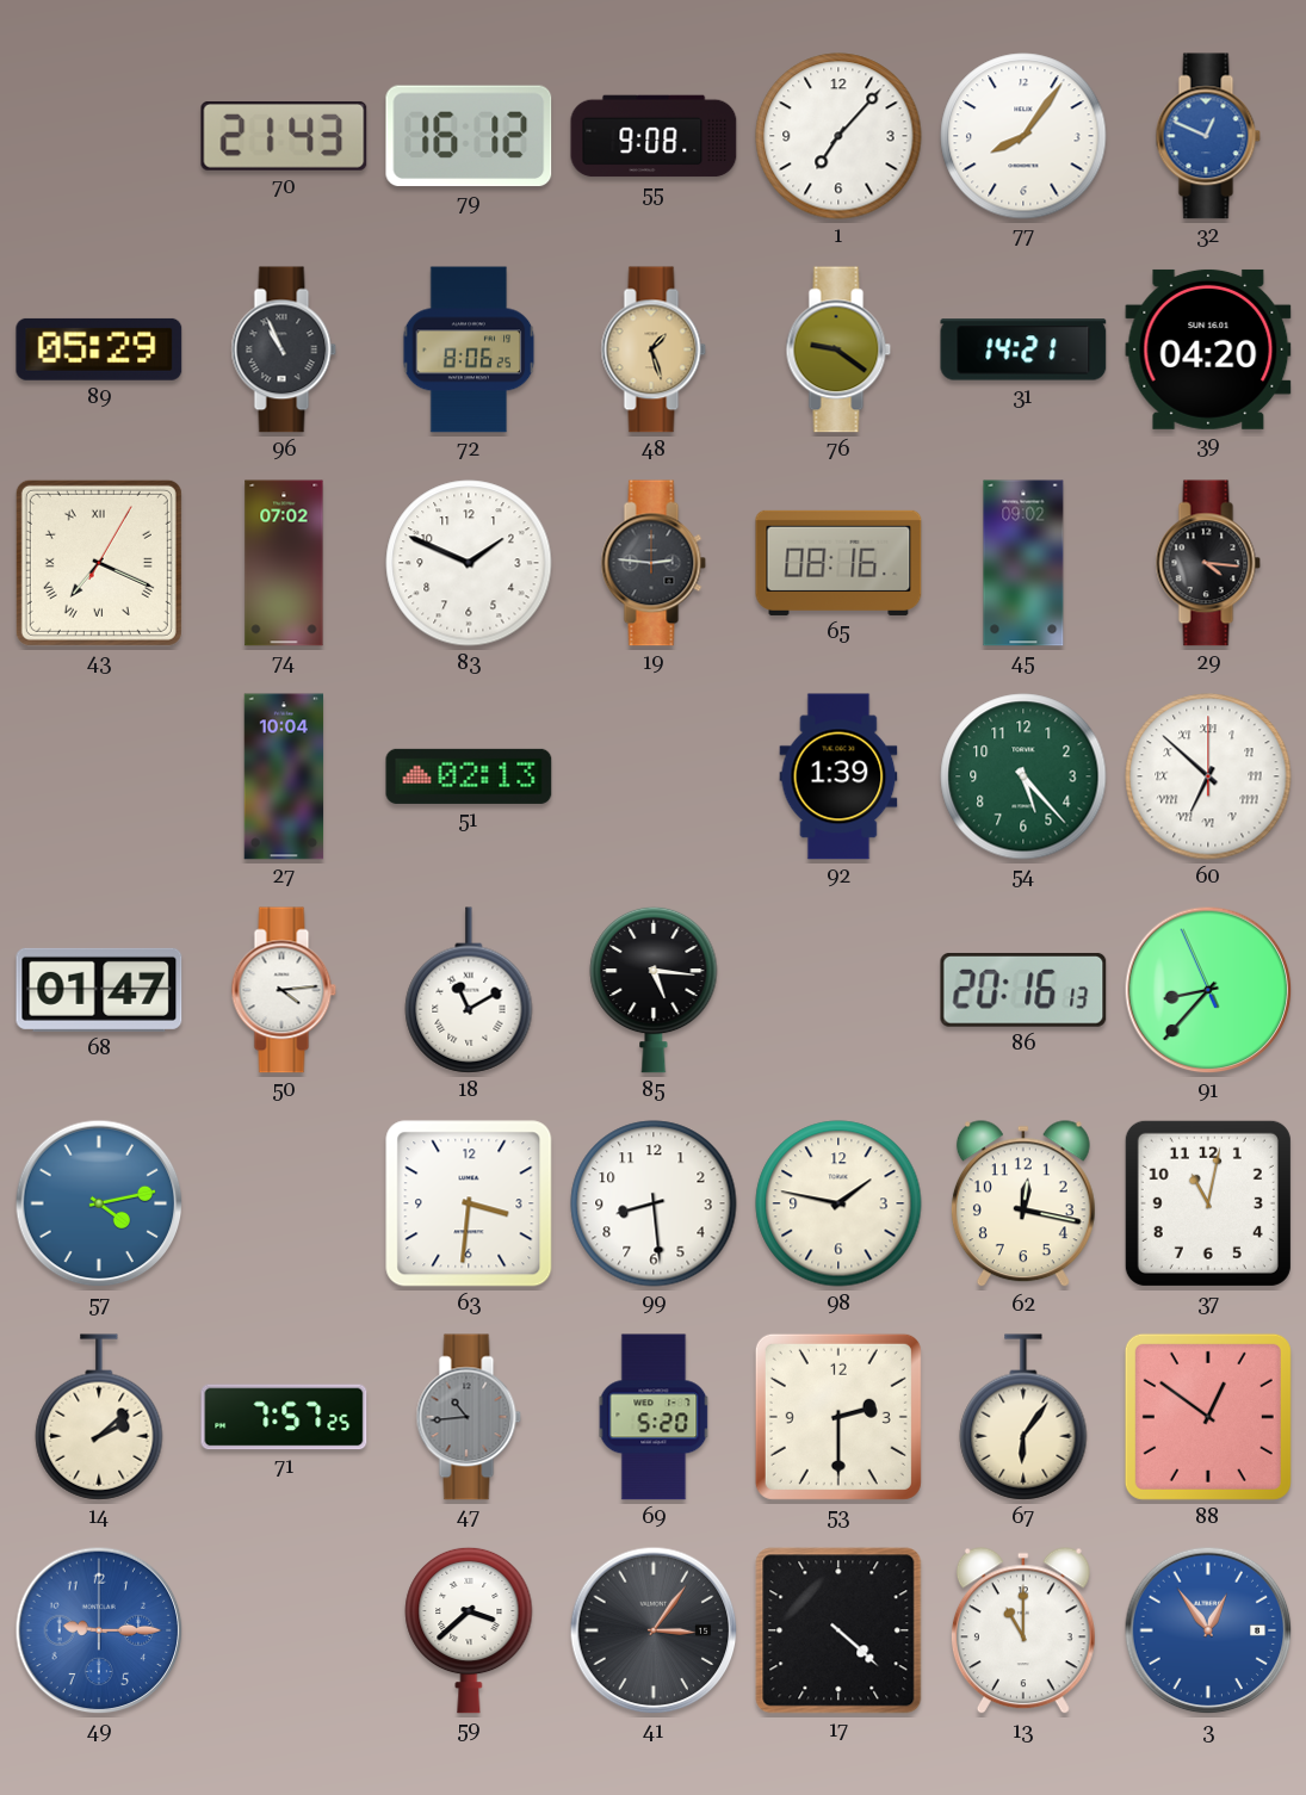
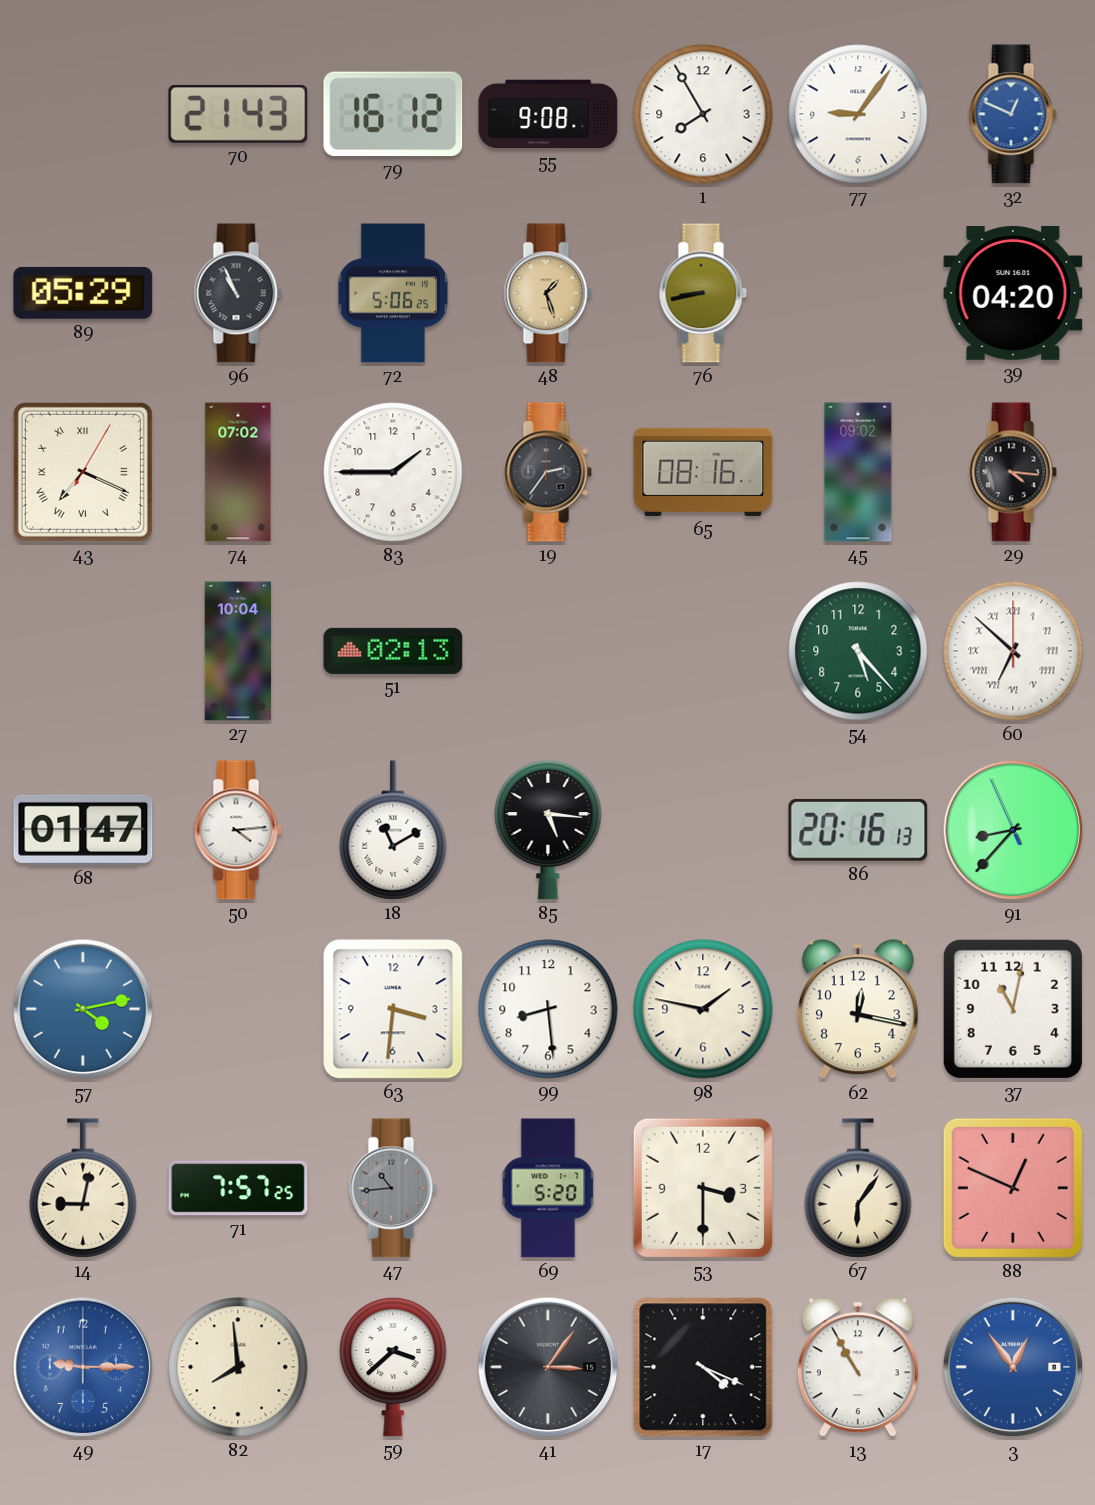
1: 7:07 -> 7:55
77: 8:06 -> 9:06
72: 8:06 -> 5:06
76: 9:21 -> 8:43
31: 14:21 -> none
83: 1:49 -> 1:45
19: 2:46 -> 2:36
92: 1:39 -> none
14: 2:08 -> 9:02
53: 2:30 -> 3:30
88: 12:51 -> 12:49
82: none -> 7:59
17: 4:22 -> 4:19
13: 11:00 -> 10:55
